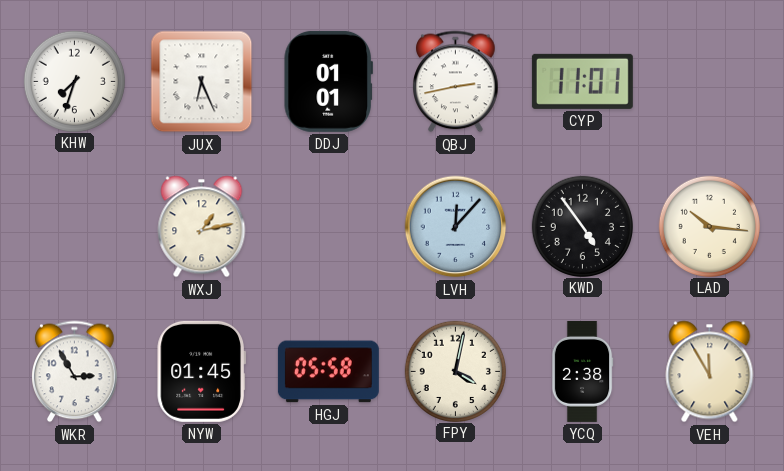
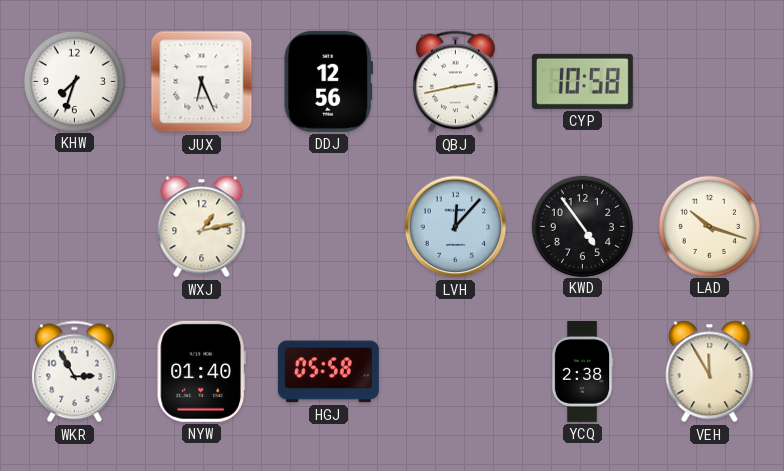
DDJ: 01:01 -> 12:56
CYP: 11:01 -> 10:58
LAD: 10:16 -> 10:18
NYW: 01:45 -> 01:40
FPY: 4:02 -> none
